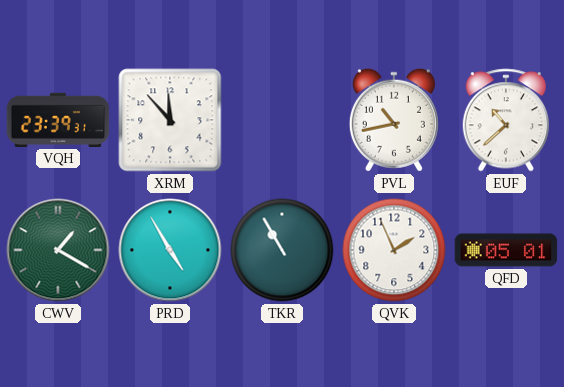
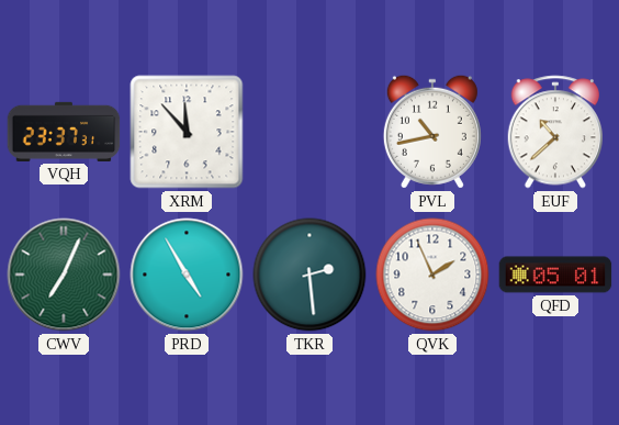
VQH: 23:39 -> 23:37
CWV: 1:20 -> 7:04
TKR: 10:55 -> 2:29
